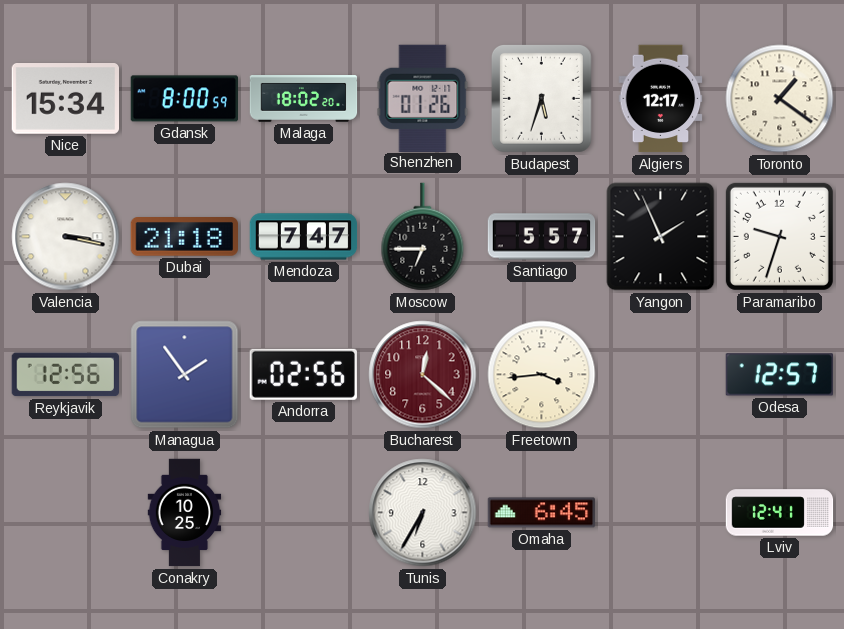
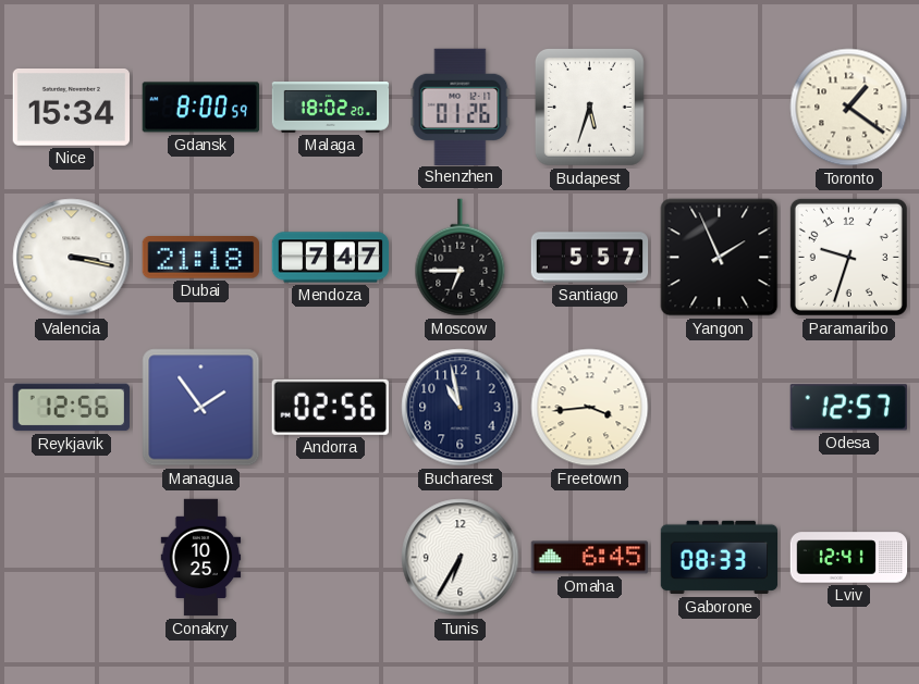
Algiers: 12:17 -> none
Bucharest: 12:22 -> 10:58
Bucharest dial: burgundy -> navy
Gaborone: none -> 08:33
